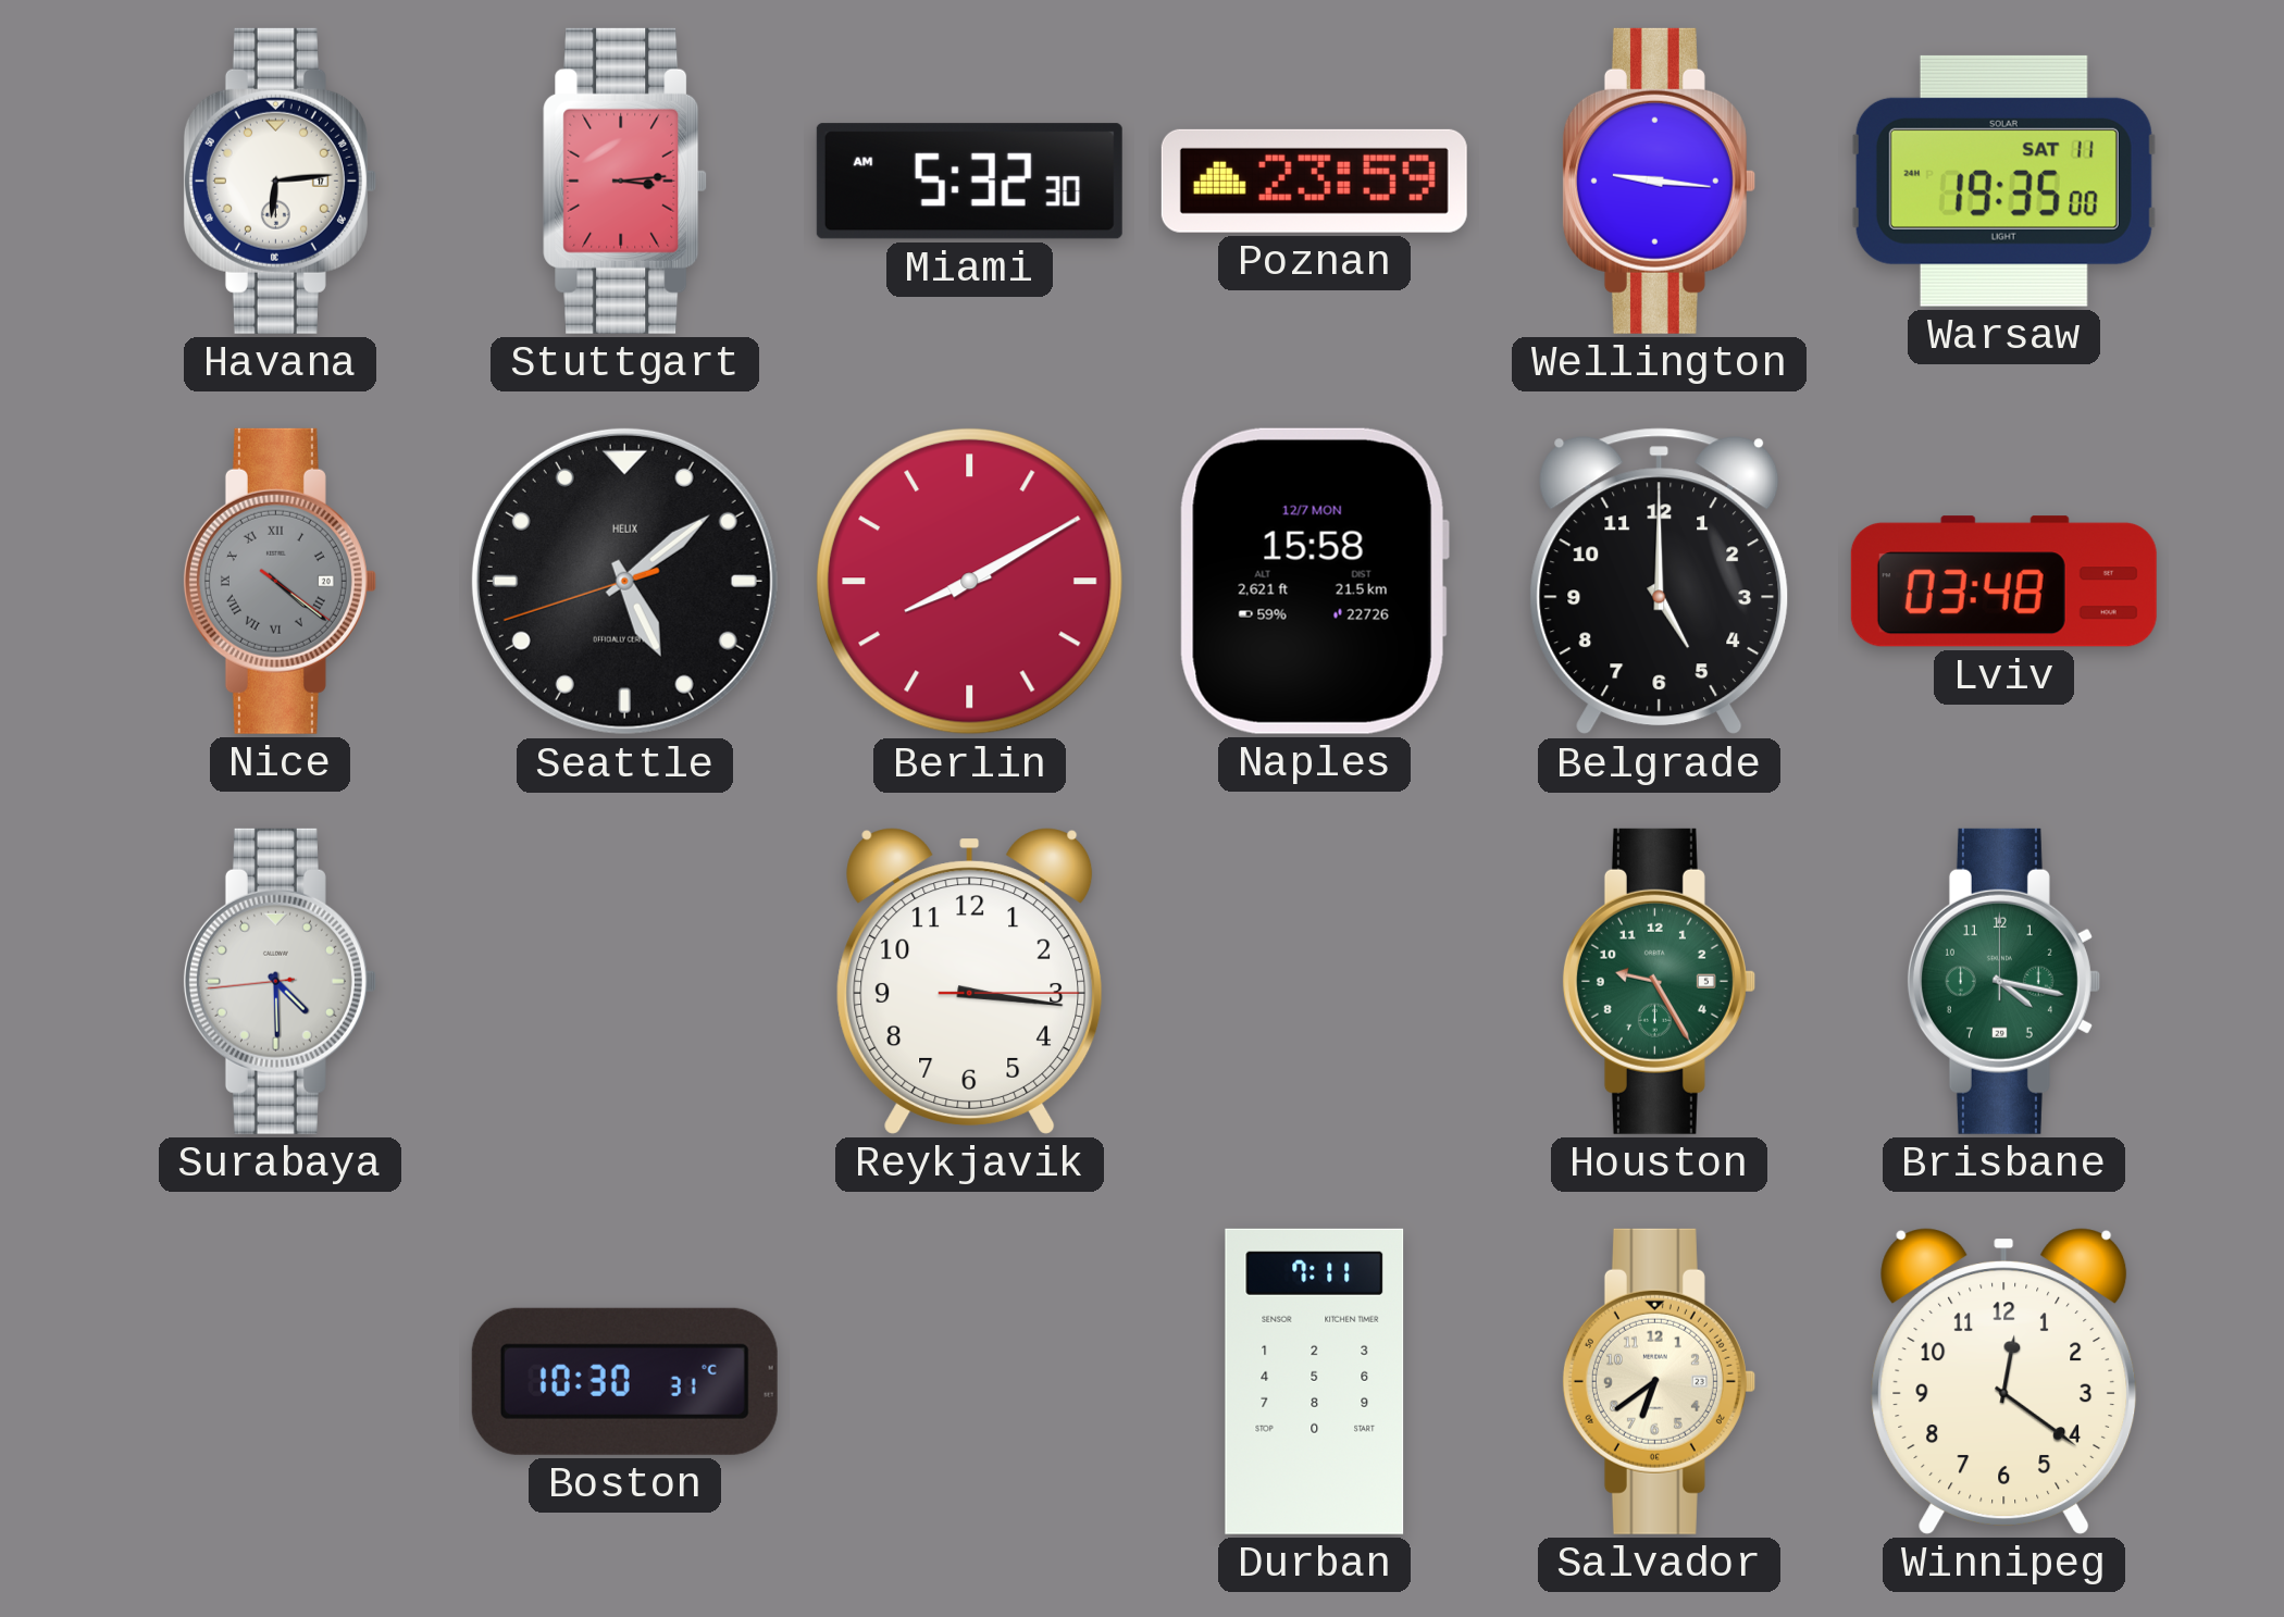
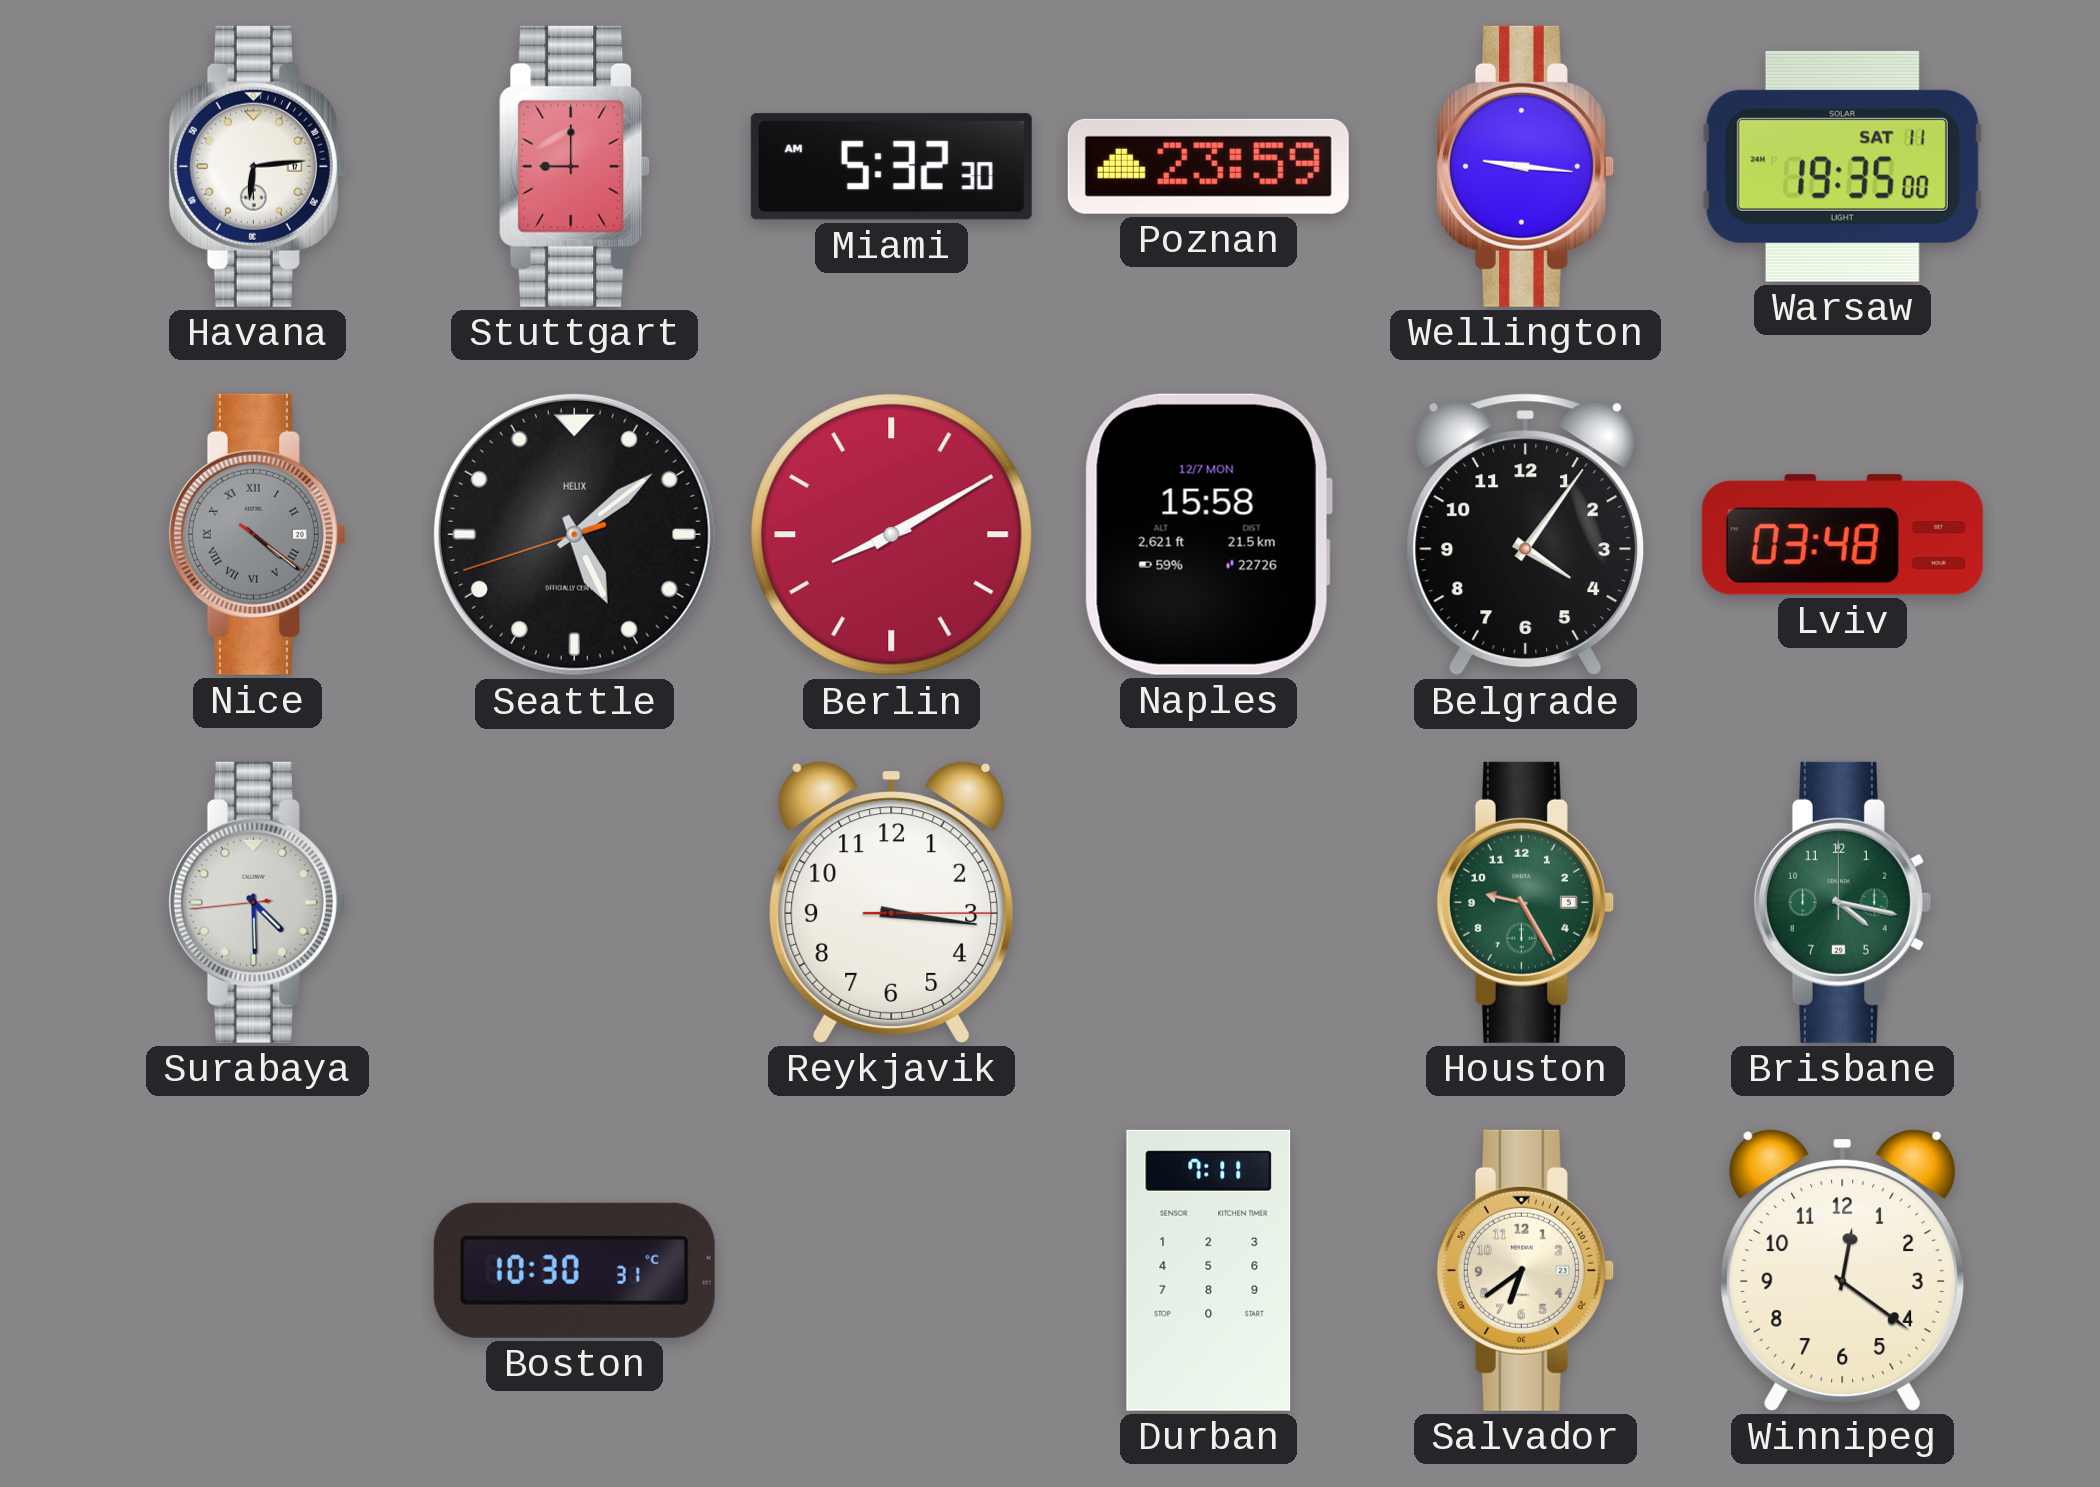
Stuttgart: 3:14 -> 9:00
Belgrade: 5:00 -> 4:06
